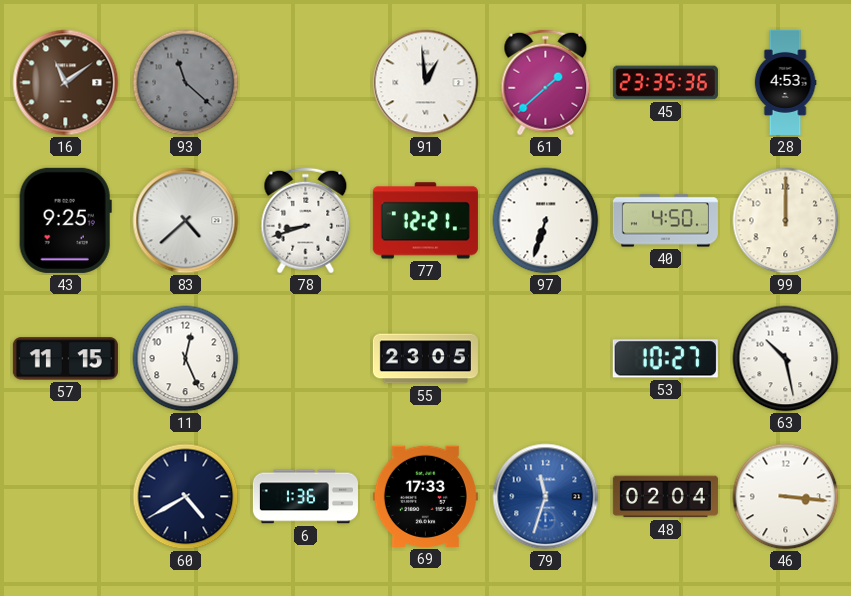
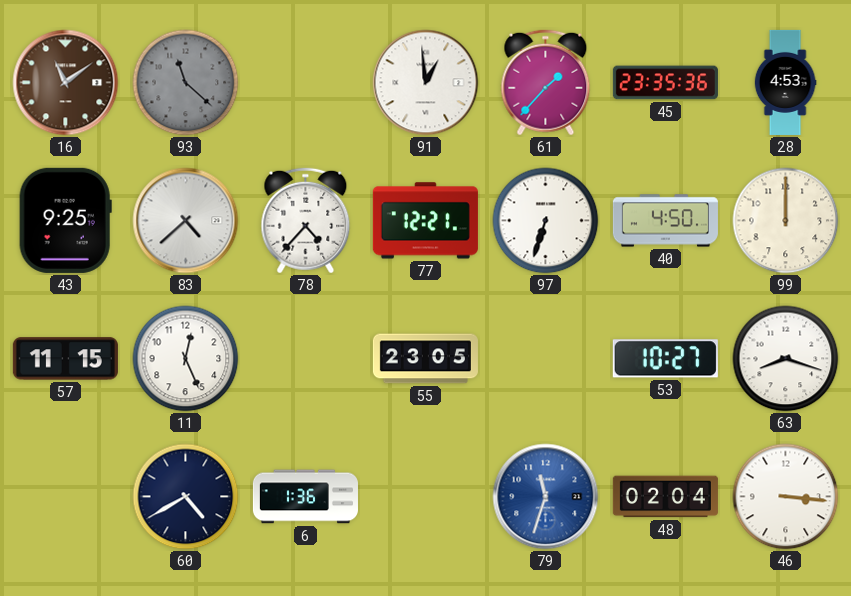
61: 1:38 -> 1:37
78: 8:42 -> 4:37
63: 10:28 -> 8:18
69: 17:33 -> none
